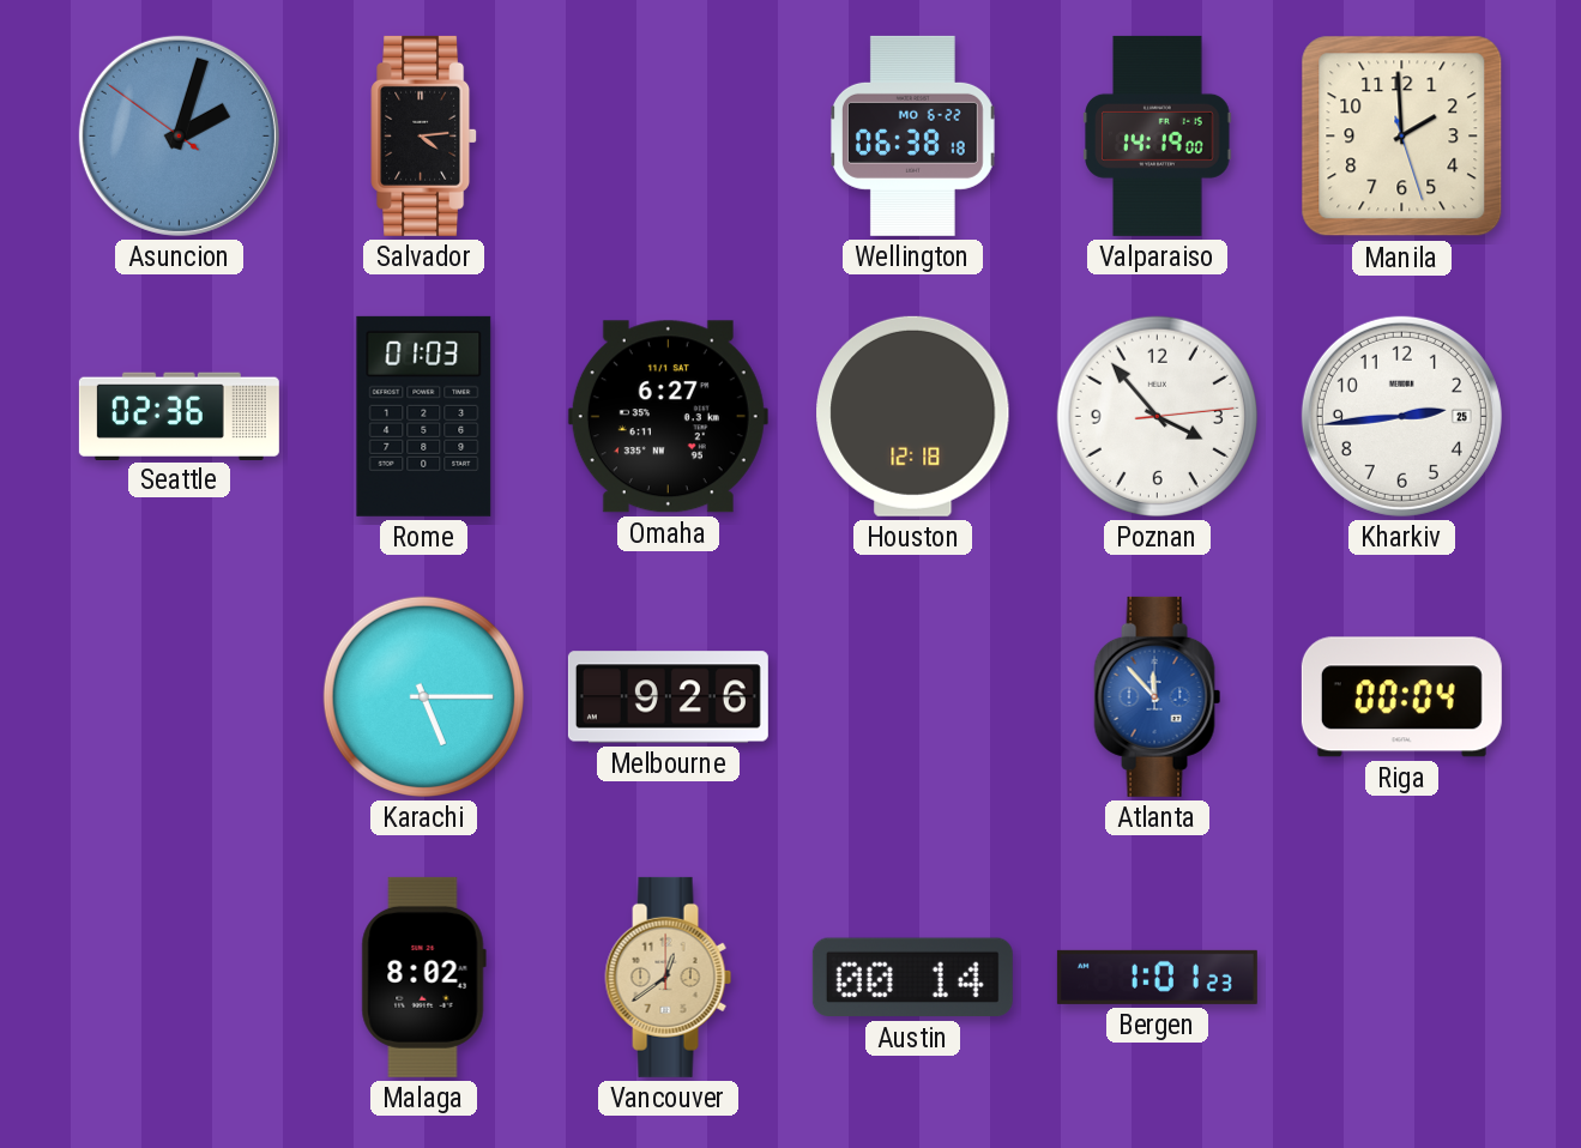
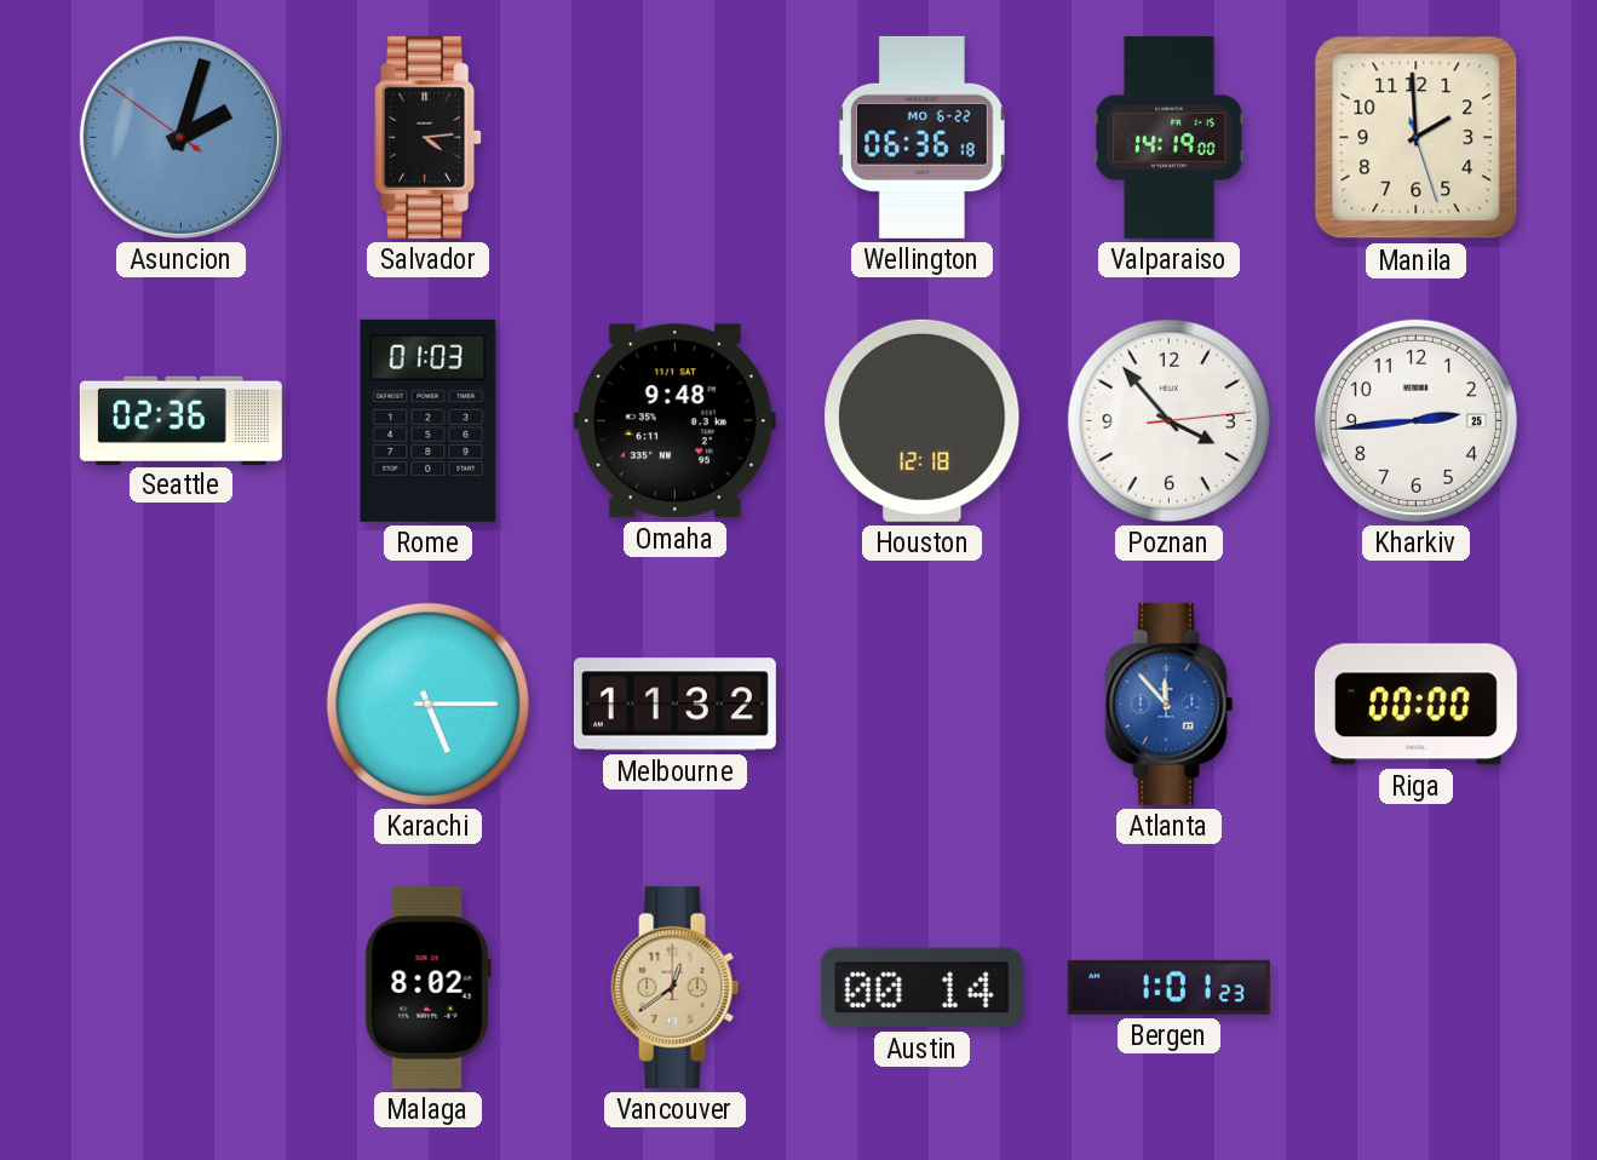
Wellington: 06:38 -> 06:36
Omaha: 6:27 -> 9:48
Melbourne: 9:26 -> 11:32
Riga: 00:04 -> 00:00
